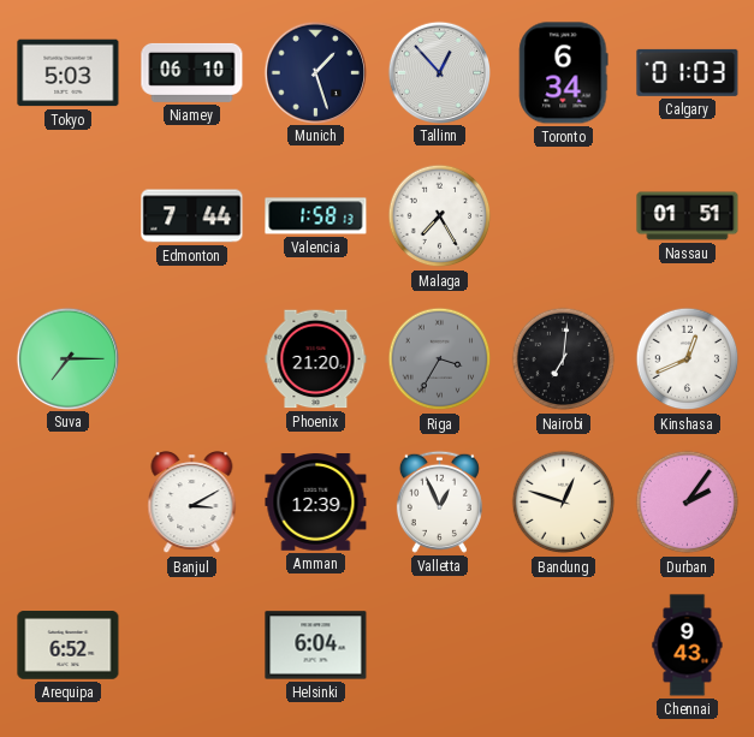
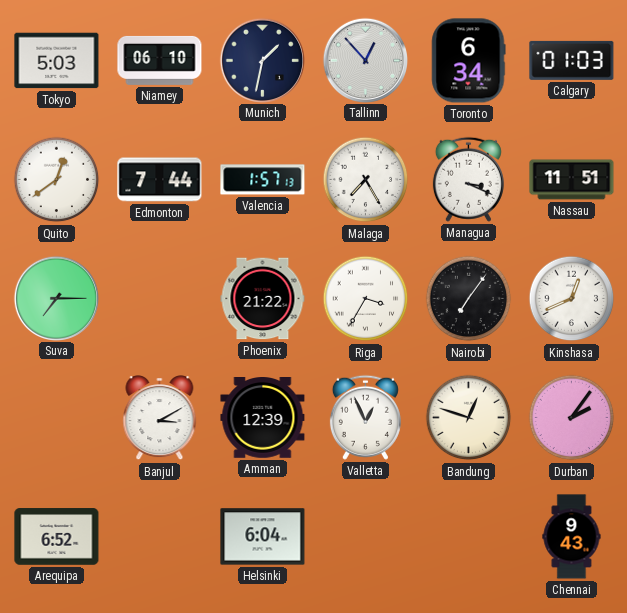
Munich: 1:27 -> 1:32
Quito: none -> 12:39
Valencia: 1:58 -> 1:57
Managua: none -> 3:19
Nassau: 01:51 -> 11:51
Phoenix: 21:20 -> 21:22
Riga dial: grey -> white
Nairobi: 7:01 -> 7:06
